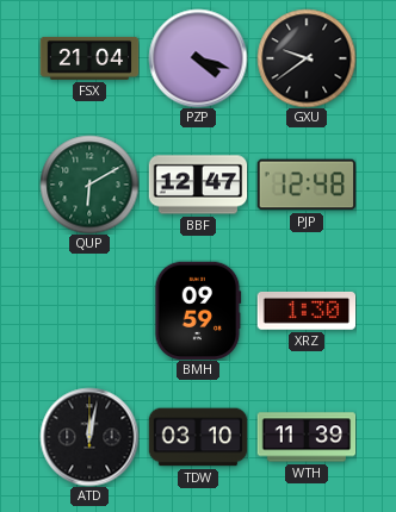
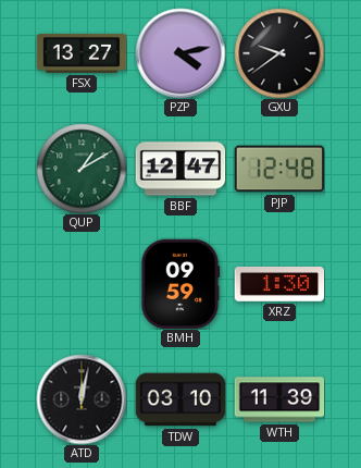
FSX: 21:04 -> 13:27
PZP: 4:18 -> 4:13
QUP: 6:10 -> 1:10
